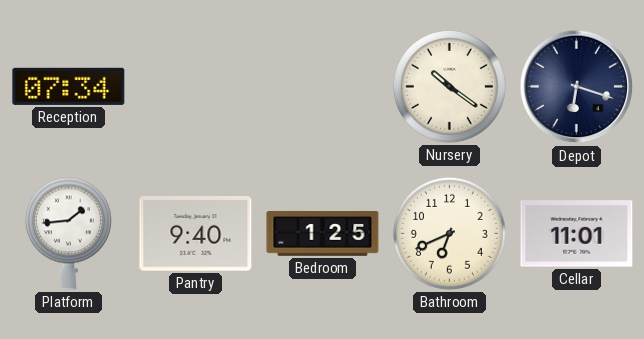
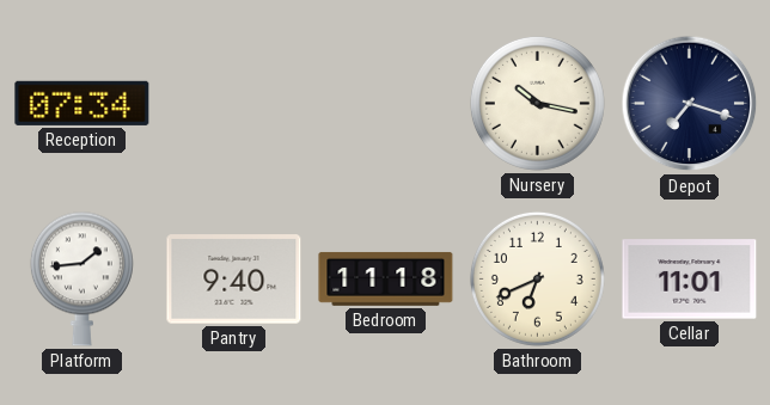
Nursery: 10:21 -> 10:17
Depot: 6:18 -> 7:18
Bedroom: 1:25 -> 11:18
